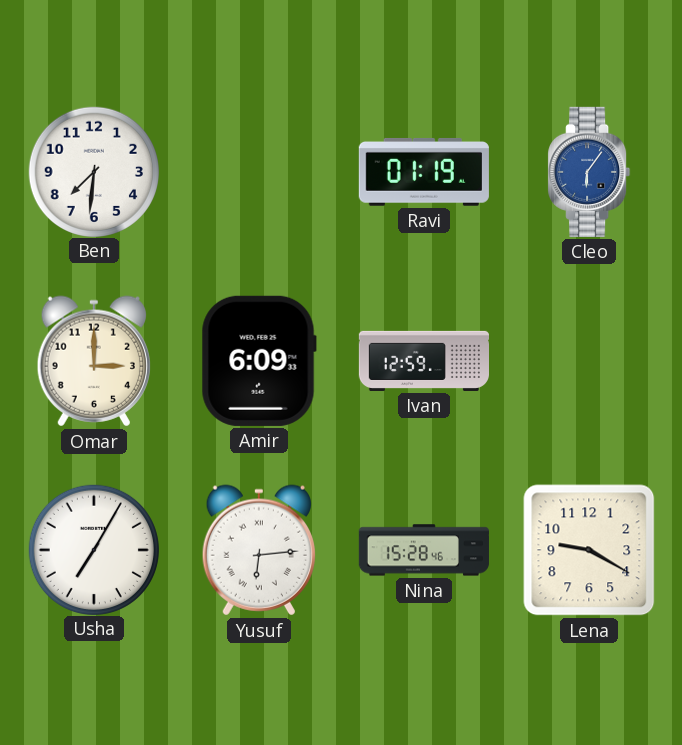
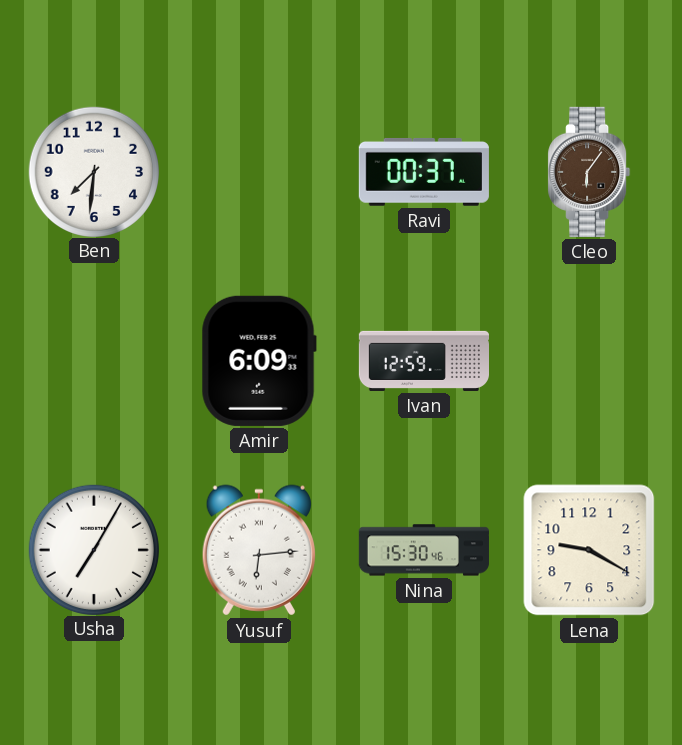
Ravi: 01:19 -> 00:37
Cleo dial: blue -> brown
Omar: 3:00 -> none
Nina: 15:28 -> 15:30
